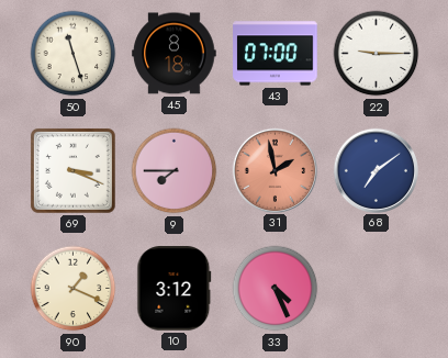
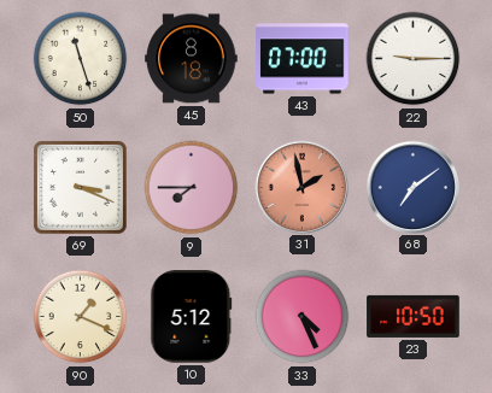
10: 3:12 -> 5:12
23: none -> 10:50
